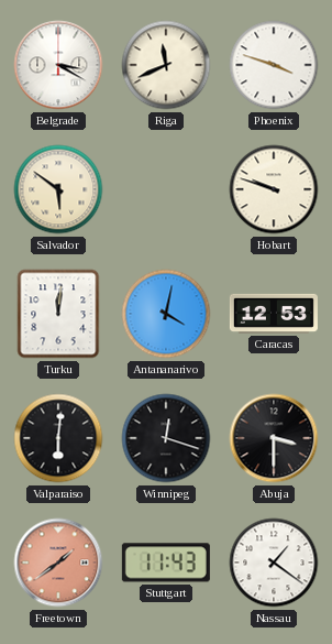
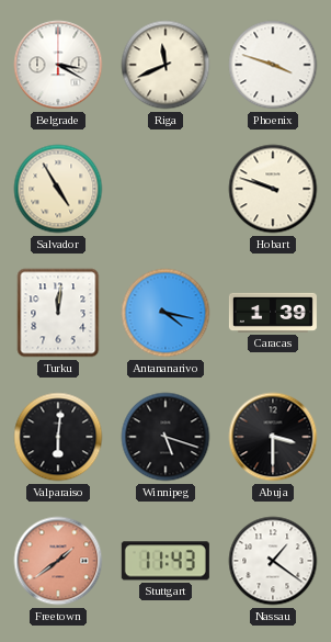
Salvador: 5:51 -> 4:55
Antananarivo: 4:02 -> 4:17
Caracas: 12:53 -> 1:39
Winnipeg: 12:18 -> 5:18
